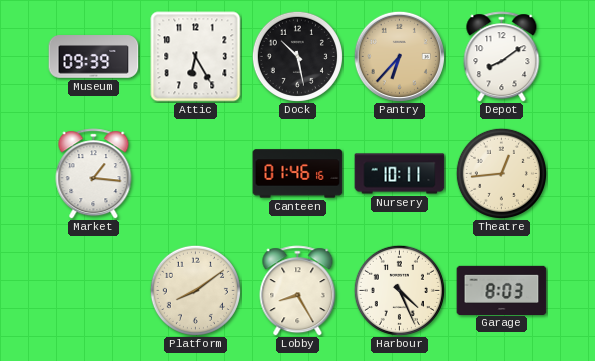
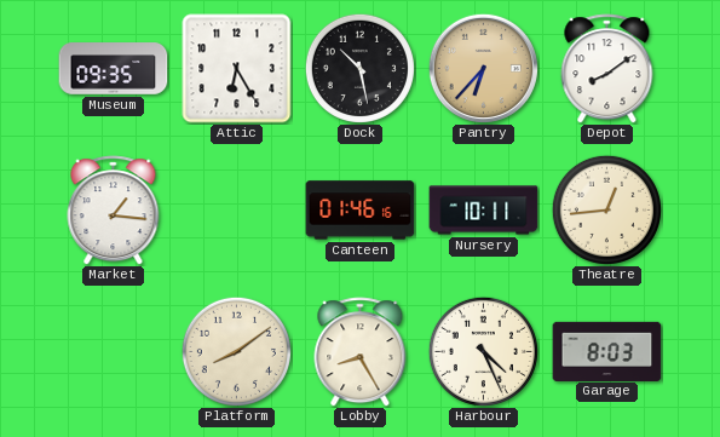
Museum: 09:39 -> 09:35
